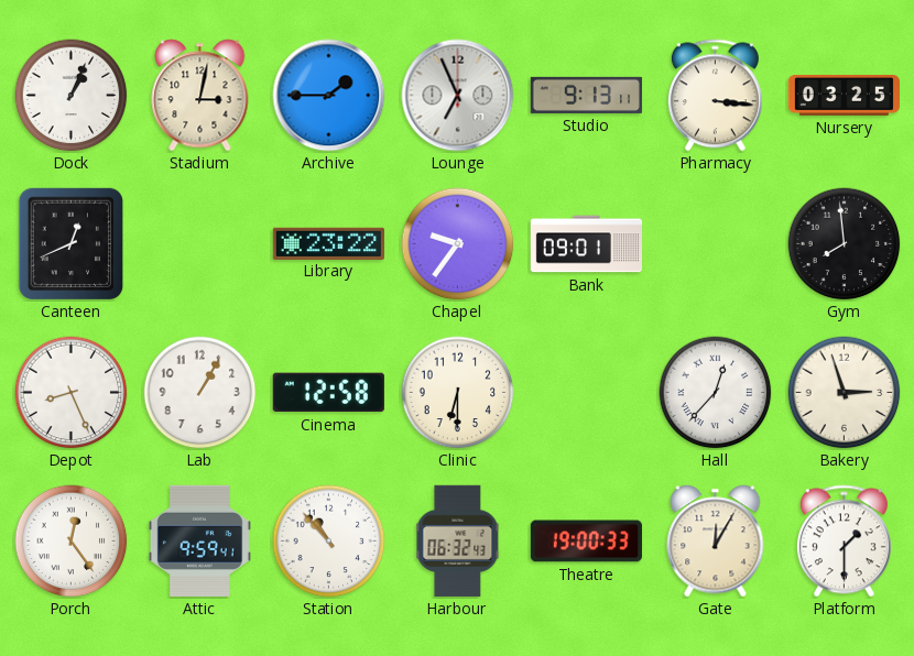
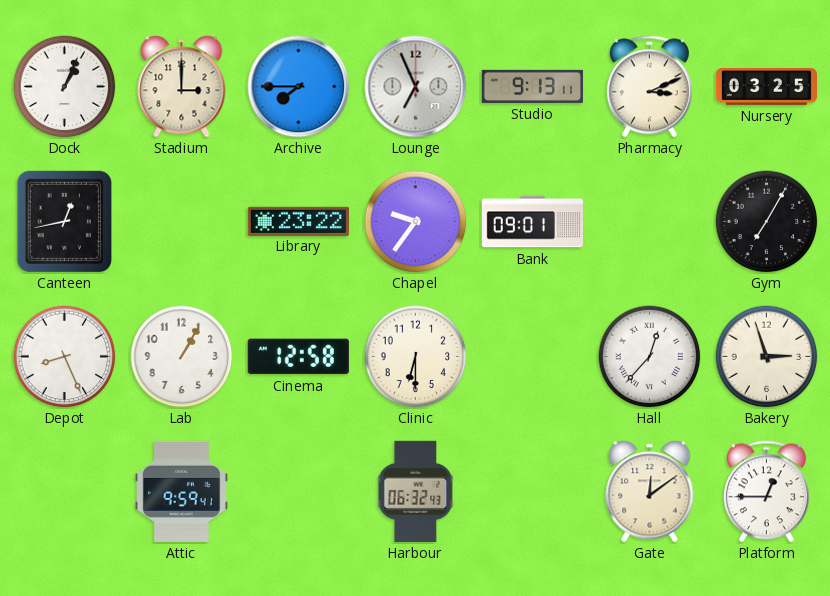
Stadium: 3:02 -> 3:00
Archive: 1:45 -> 7:45
Pharmacy: 3:16 -> 3:11
Canteen: 12:41 -> 12:43
Gym: 7:59 -> 7:05
Porch: 12:24 -> none
Station: 10:53 -> none
Theatre: 19:00 -> none
Gate: 12:05 -> 12:09
Platform: 1:30 -> 12:45
